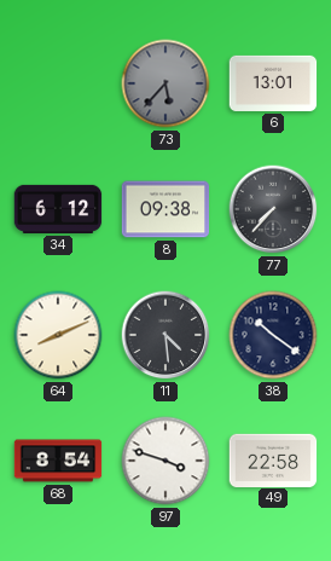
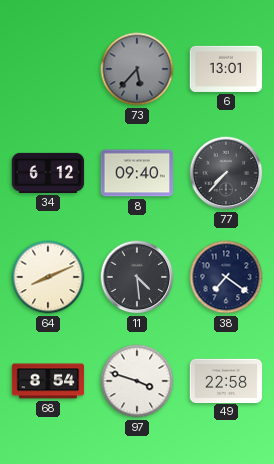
8: 09:38 -> 09:40
38: 10:21 -> 7:21
